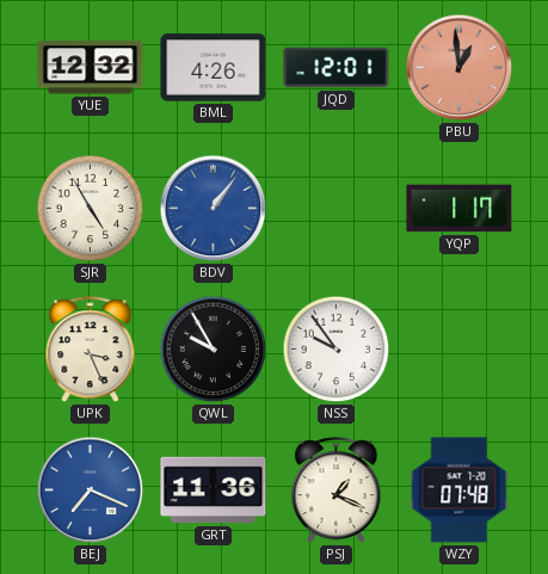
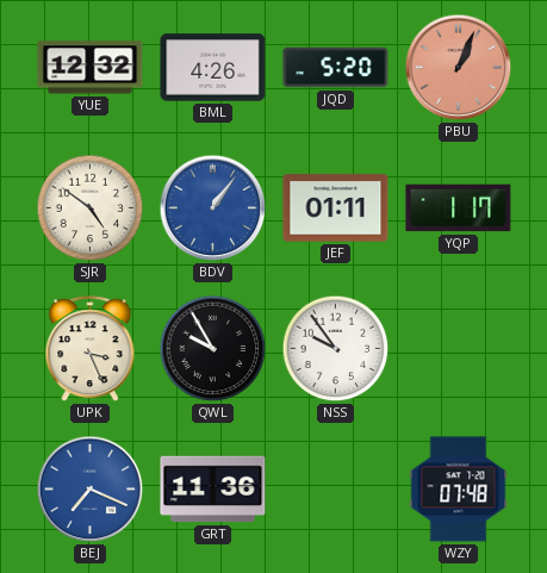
JQD: 12:01 -> 5:20
PBU: 12:59 -> 1:04
SJR: 4:55 -> 4:51
JEF: none -> 01:11
PSJ: 1:19 -> none
